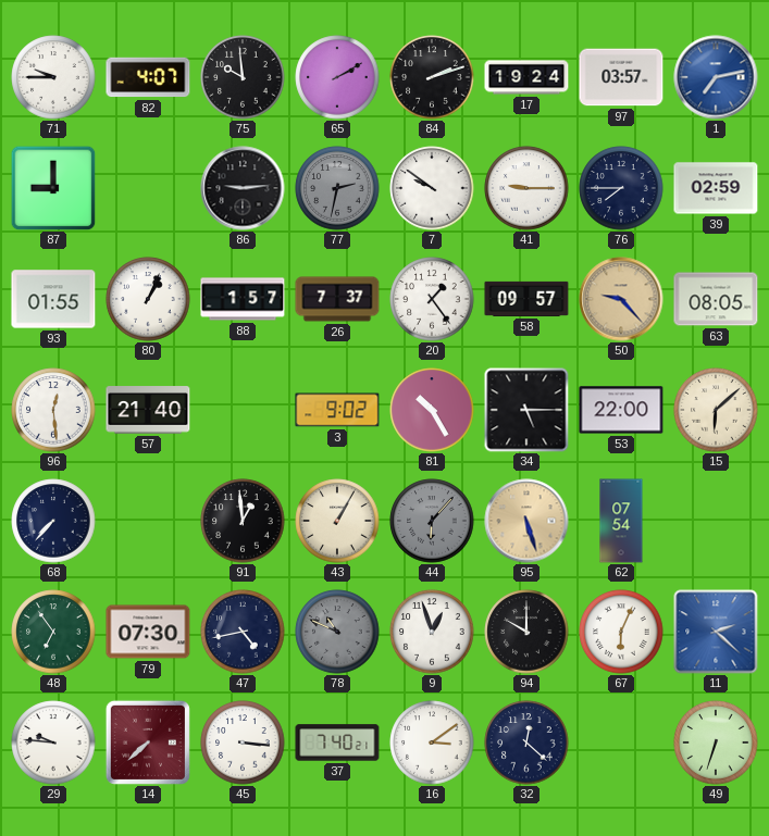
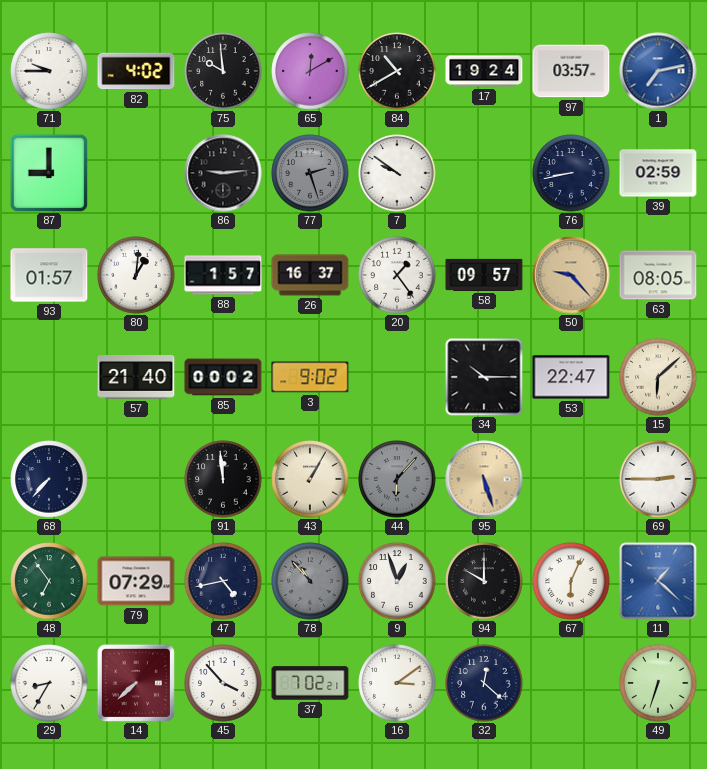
82: 4:07 -> 4:02
65: 2:10 -> 12:10
84: 2:12 -> 10:40
77: 2:32 -> 2:27
41: 9:15 -> none
76: 7:45 -> 8:43
93: 01:55 -> 01:57
80: 1:04 -> 1:01
26: 7:37 -> 16:37
96: 12:29 -> none
85: none -> 00:02
81: 10:25 -> none
34: 5:15 -> 10:15
53: 22:00 -> 22:47
91: 12:59 -> 11:59
62: 07:54 -> none
69: none -> 2:45
79: 07:30 -> 07:29
78: 10:49 -> 10:53
11: 2:22 -> 1:22
29: 9:46 -> 8:35
45: 3:16 -> 3:53
37: 7:40 -> 7:02
